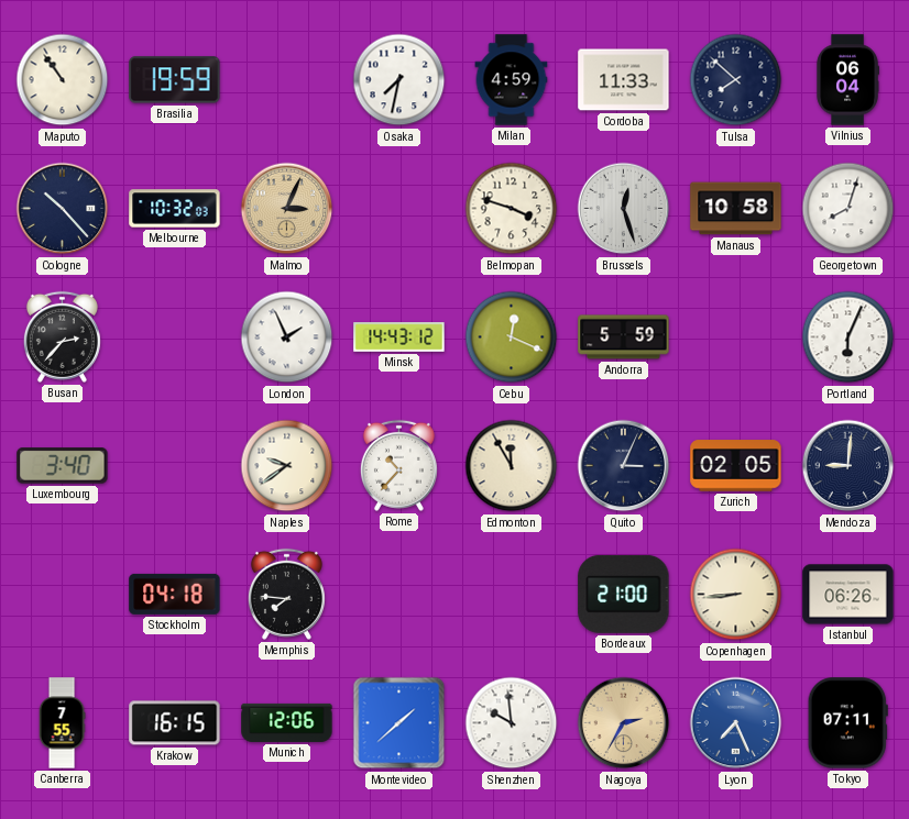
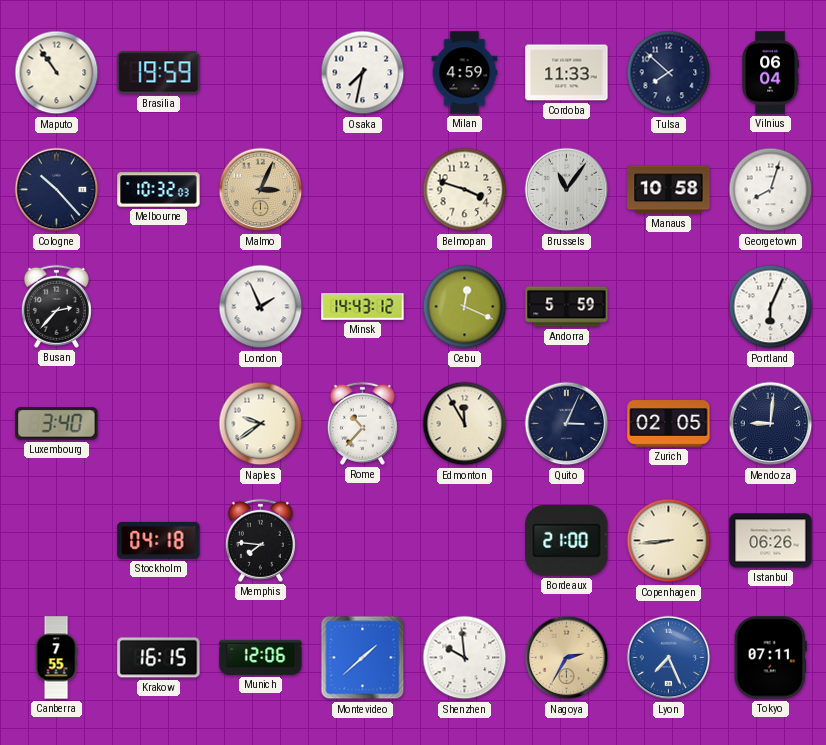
Brussels: 12:27 -> 11:06
